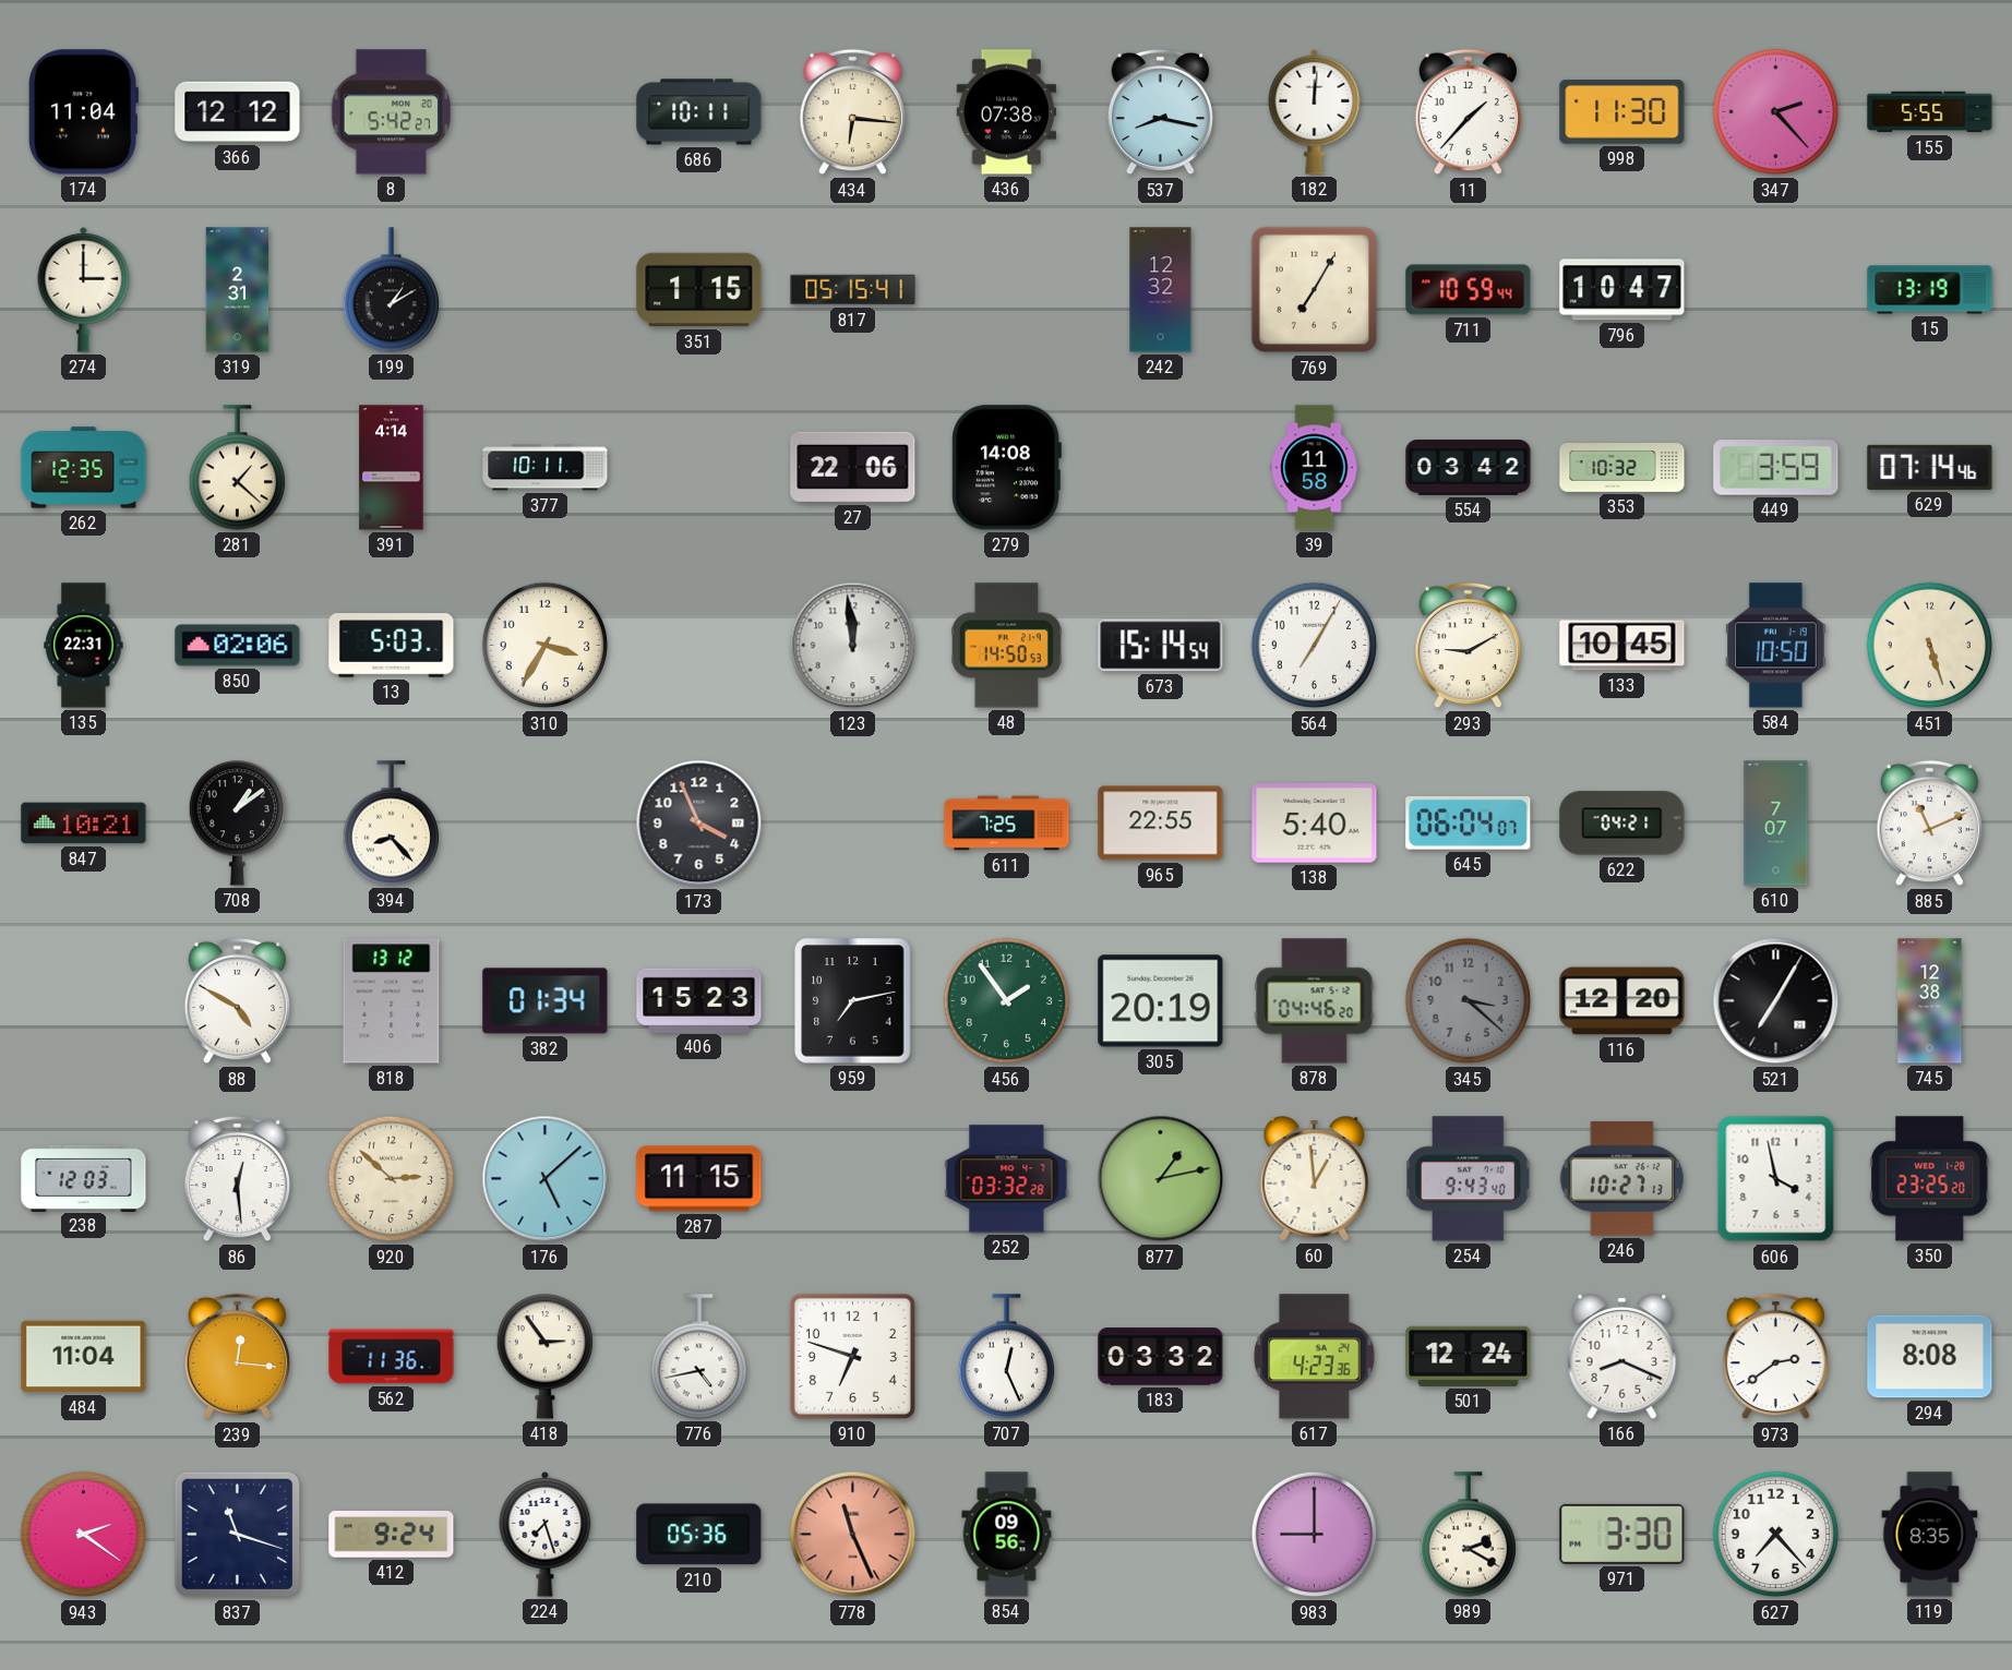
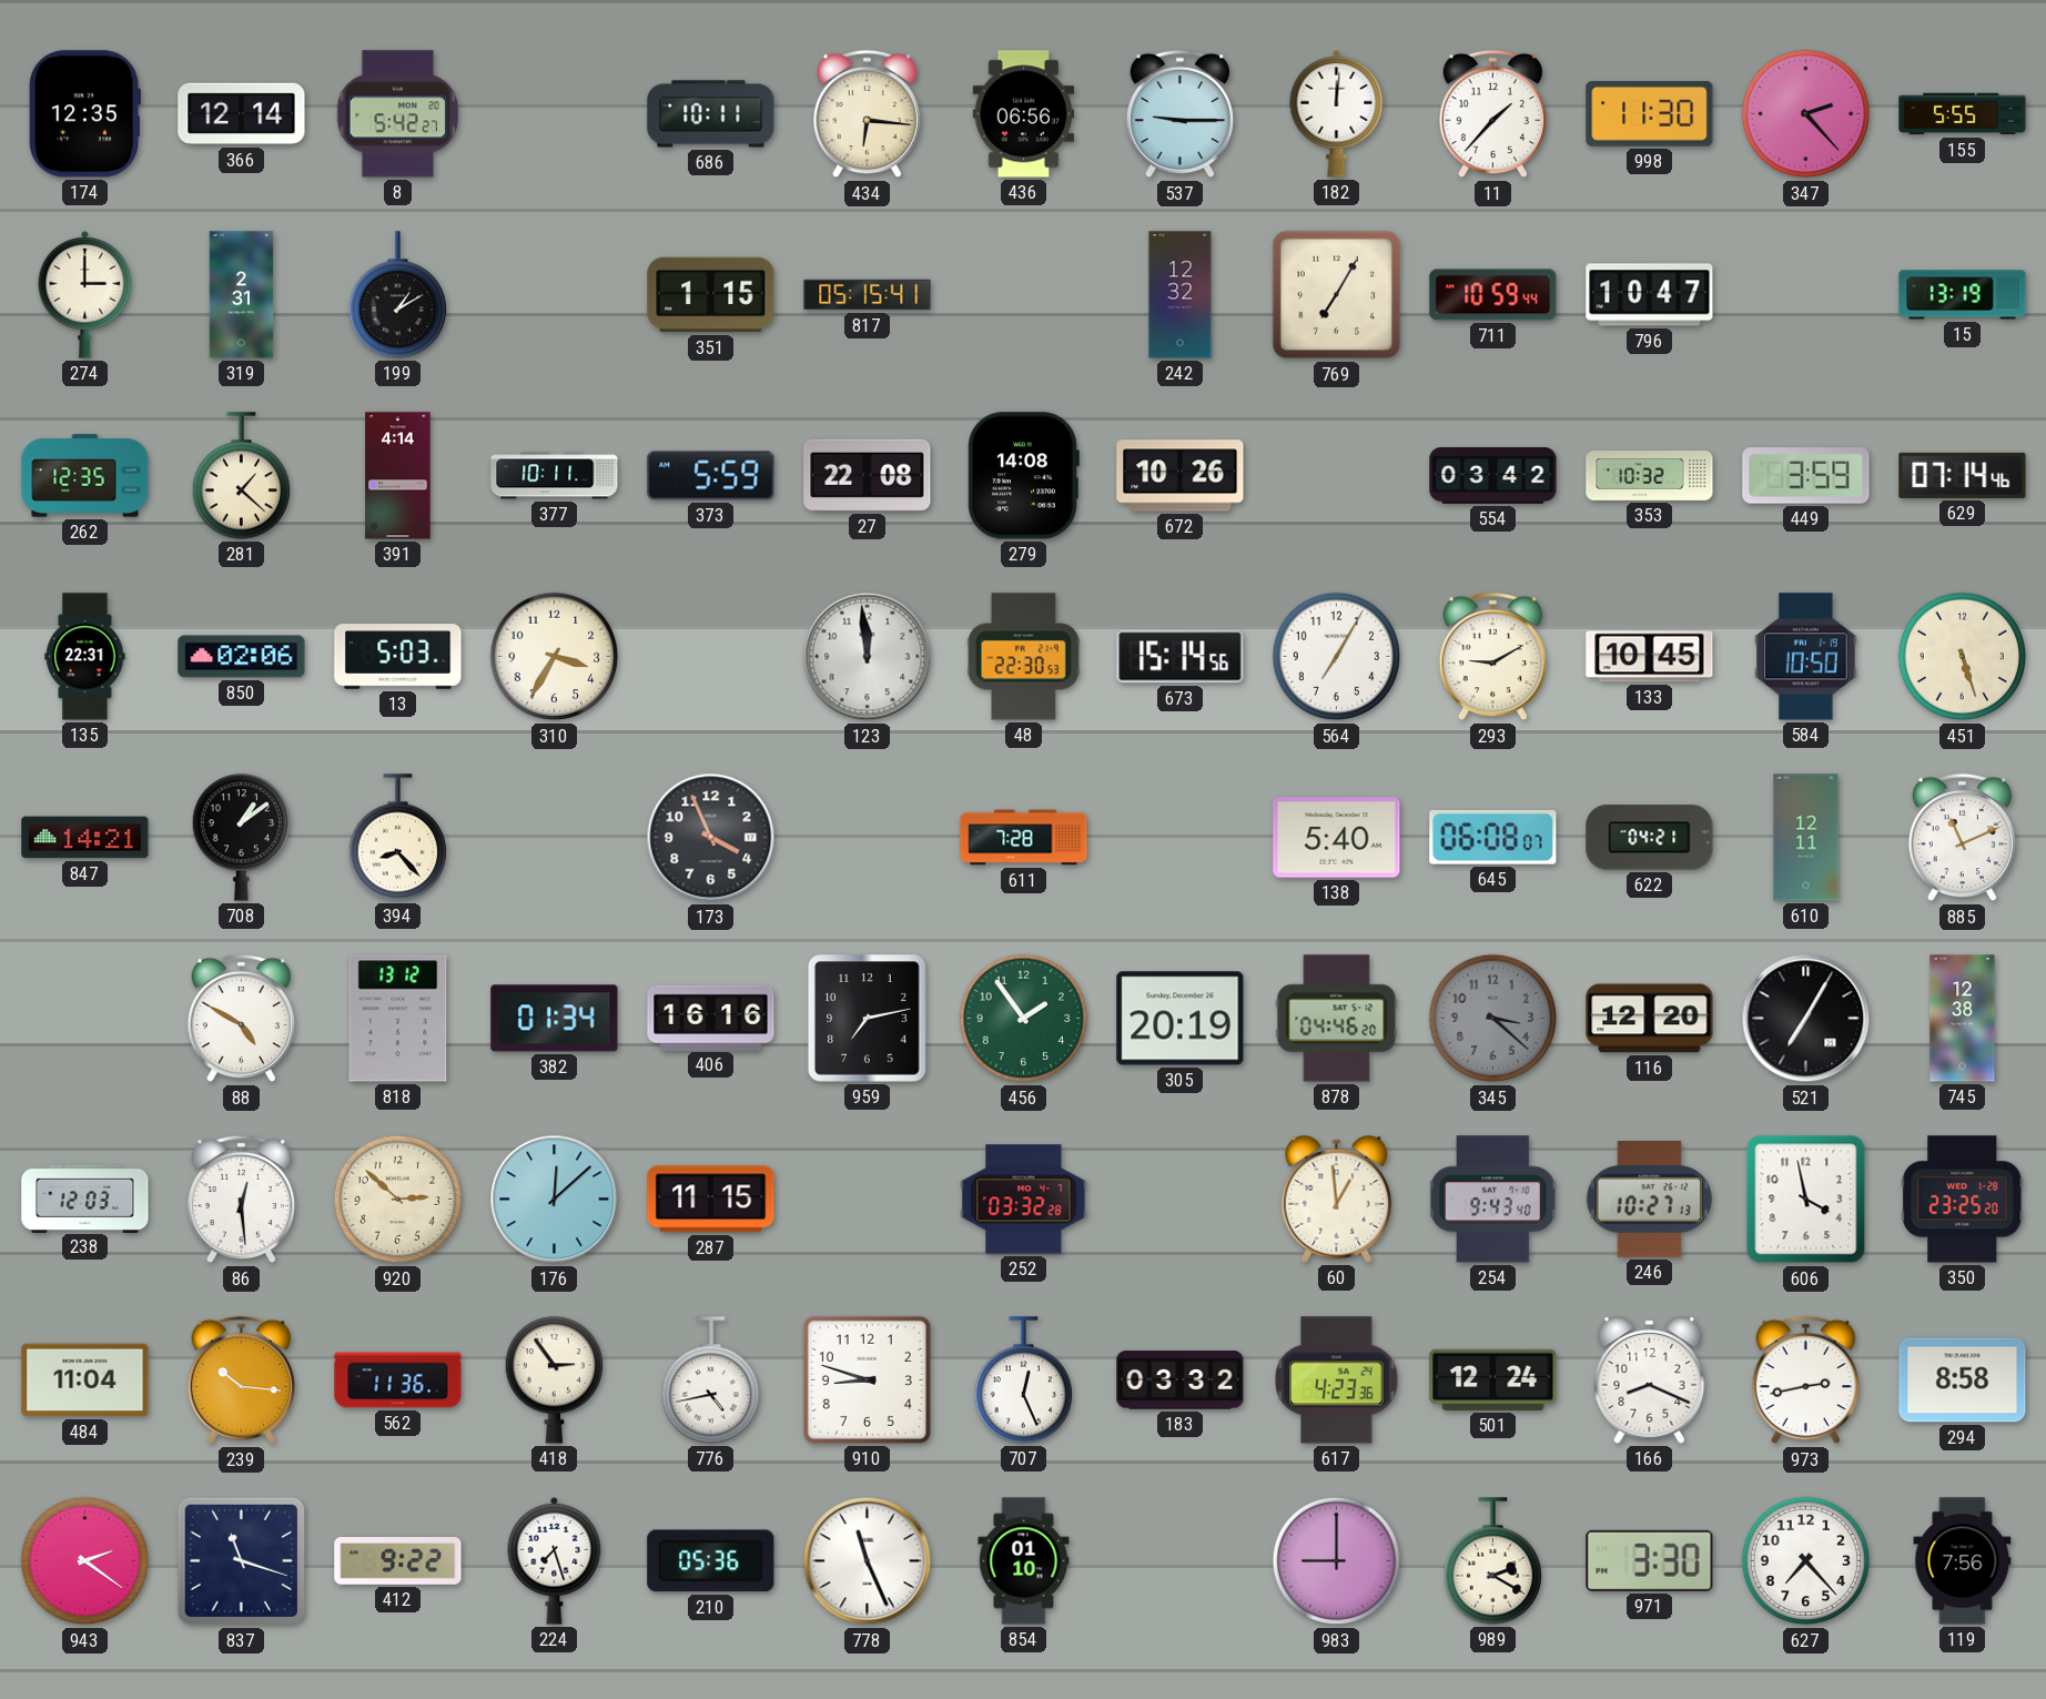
174: 11:04 -> 12:35
366: 12:12 -> 12:14
436: 07:38 -> 06:56
537: 8:17 -> 9:15
373: none -> 5:59
27: 22:06 -> 22:08
672: none -> 10:26
39: 11:58 -> none
48: 14:50 -> 22:30
673: 15:14:54 -> 15:14:56
847: 10:21 -> 14:21
611: 7:25 -> 7:28
965: 22:55 -> none
645: 06:04 -> 06:08
610: 7:07 -> 12:11
406: 15:23 -> 16:16
176: 5:08 -> 12:08
877: 1:13 -> none
239: 12:16 -> 10:16
910: 6:48 -> 8:48
973: 2:39 -> 2:43
294: 8:08 -> 8:58
412: 9:24 -> 9:22
778 dial: salmon -> white
854: 09:56 -> 01:10
119: 8:35 -> 7:56
